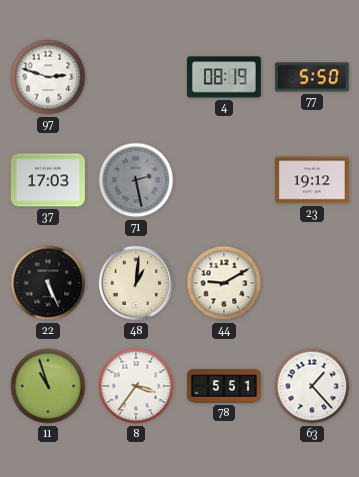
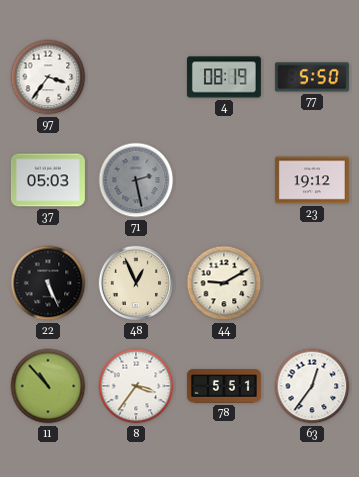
97: 2:48 -> 3:36
37: 17:03 -> 05:03
48: 1:01 -> 12:56
11: 10:57 -> 10:53
63: 1:23 -> 12:36
